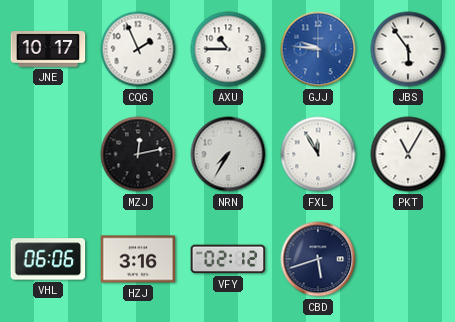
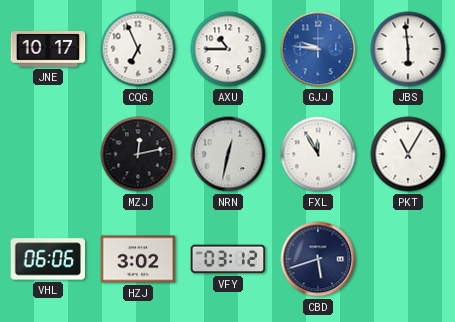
CQG: 1:56 -> 6:56
JBS: 5:54 -> 5:59
NRN: 7:35 -> 12:32
HZJ: 3:16 -> 3:02
VFY: 02:12 -> 03:12
